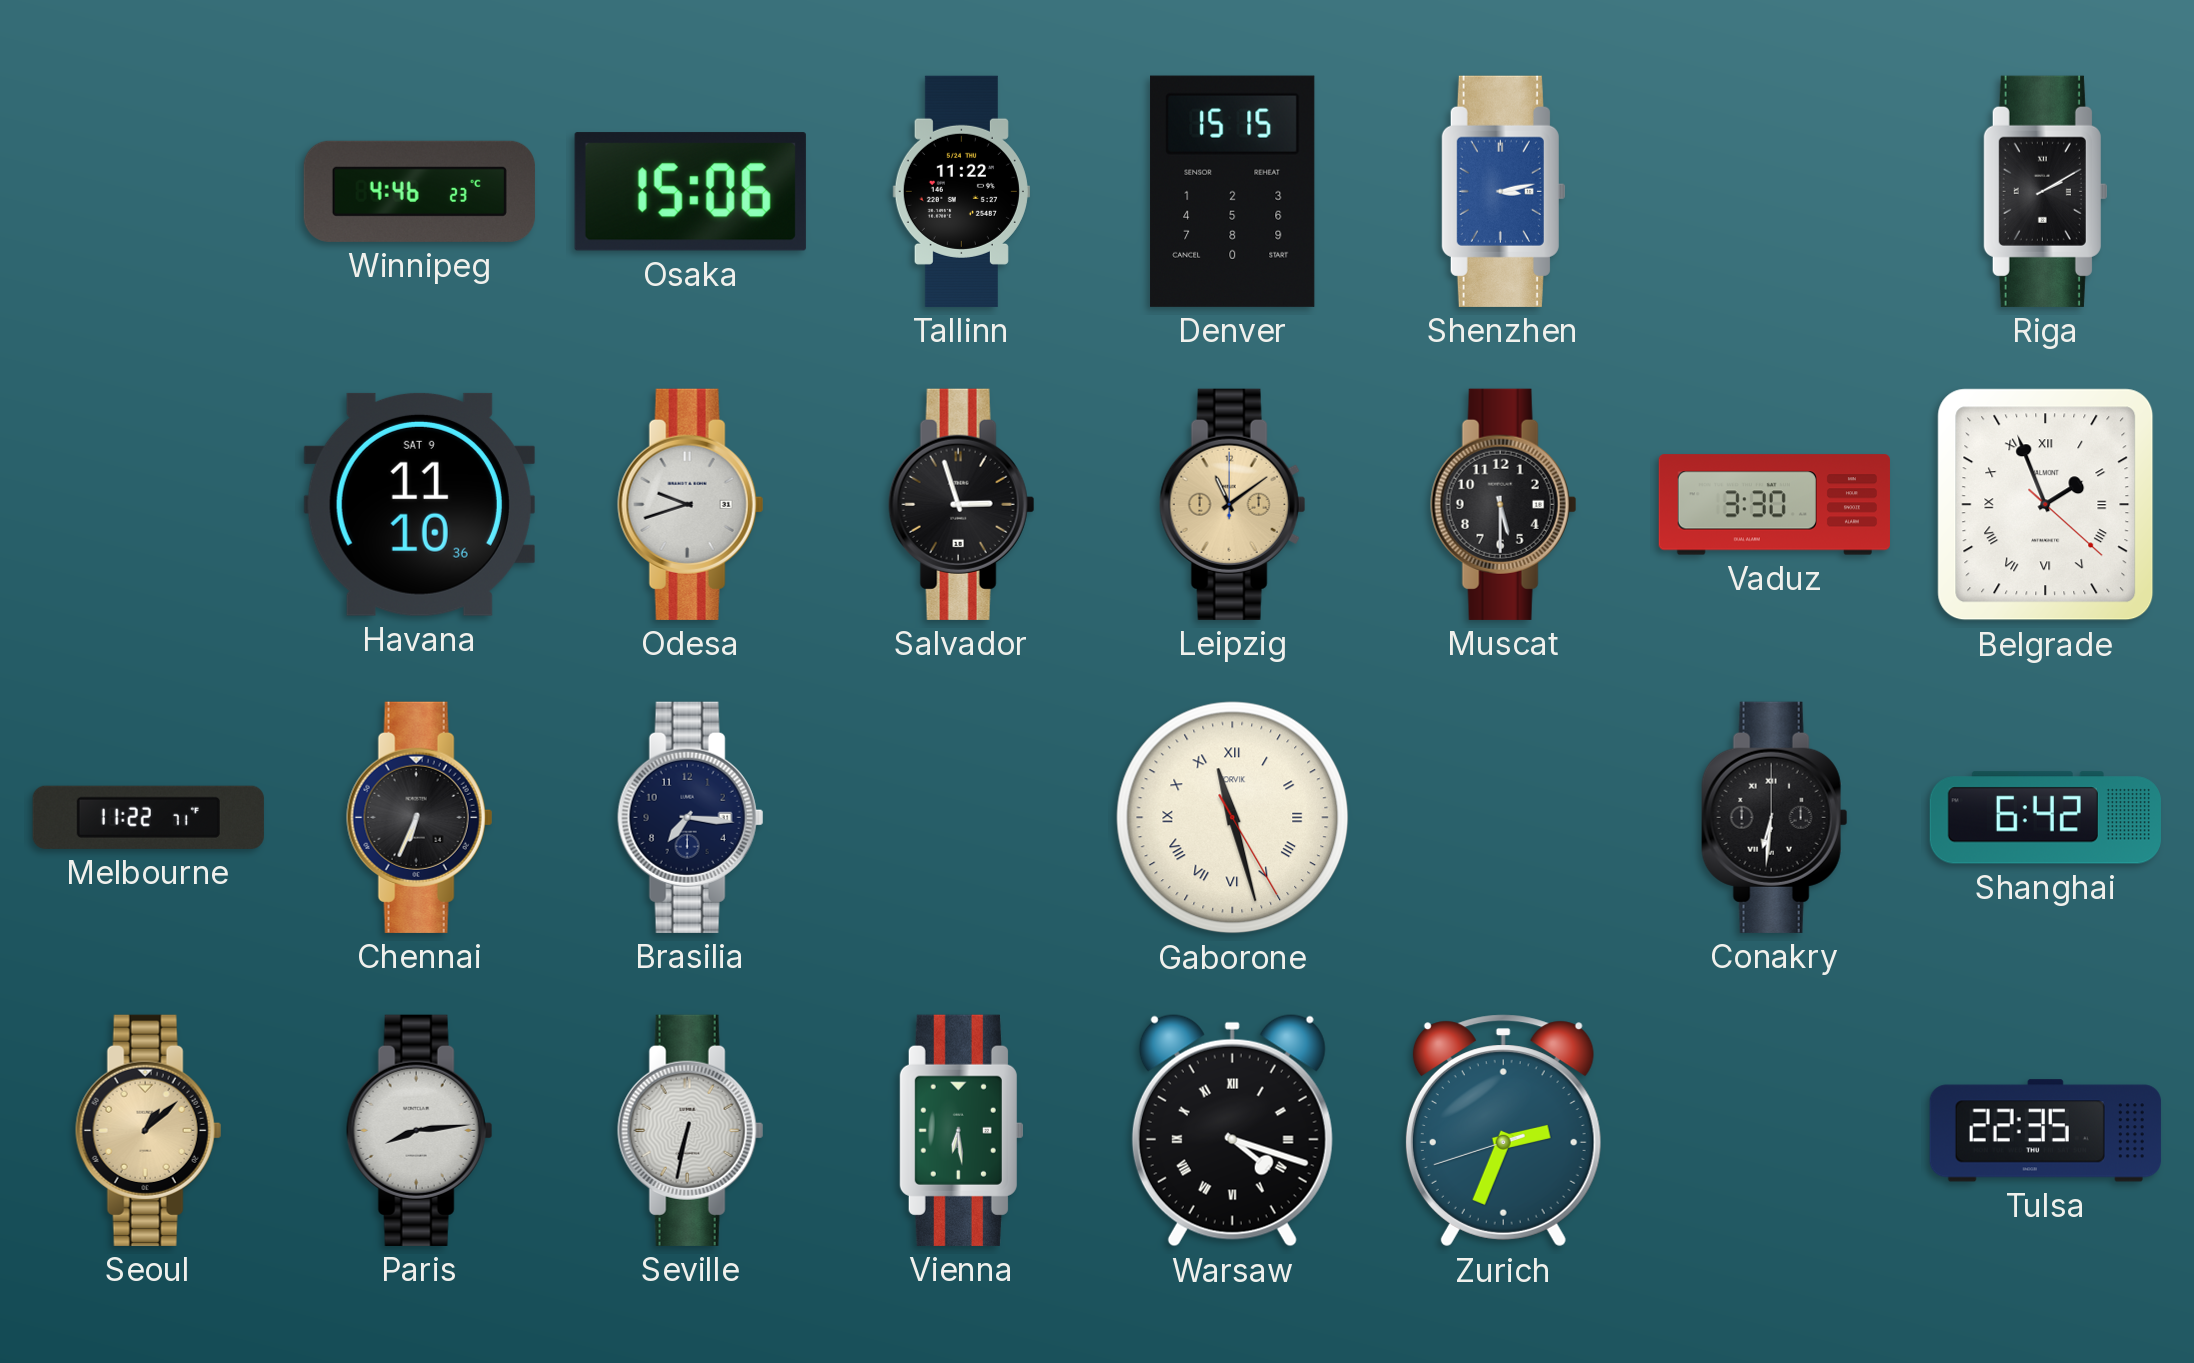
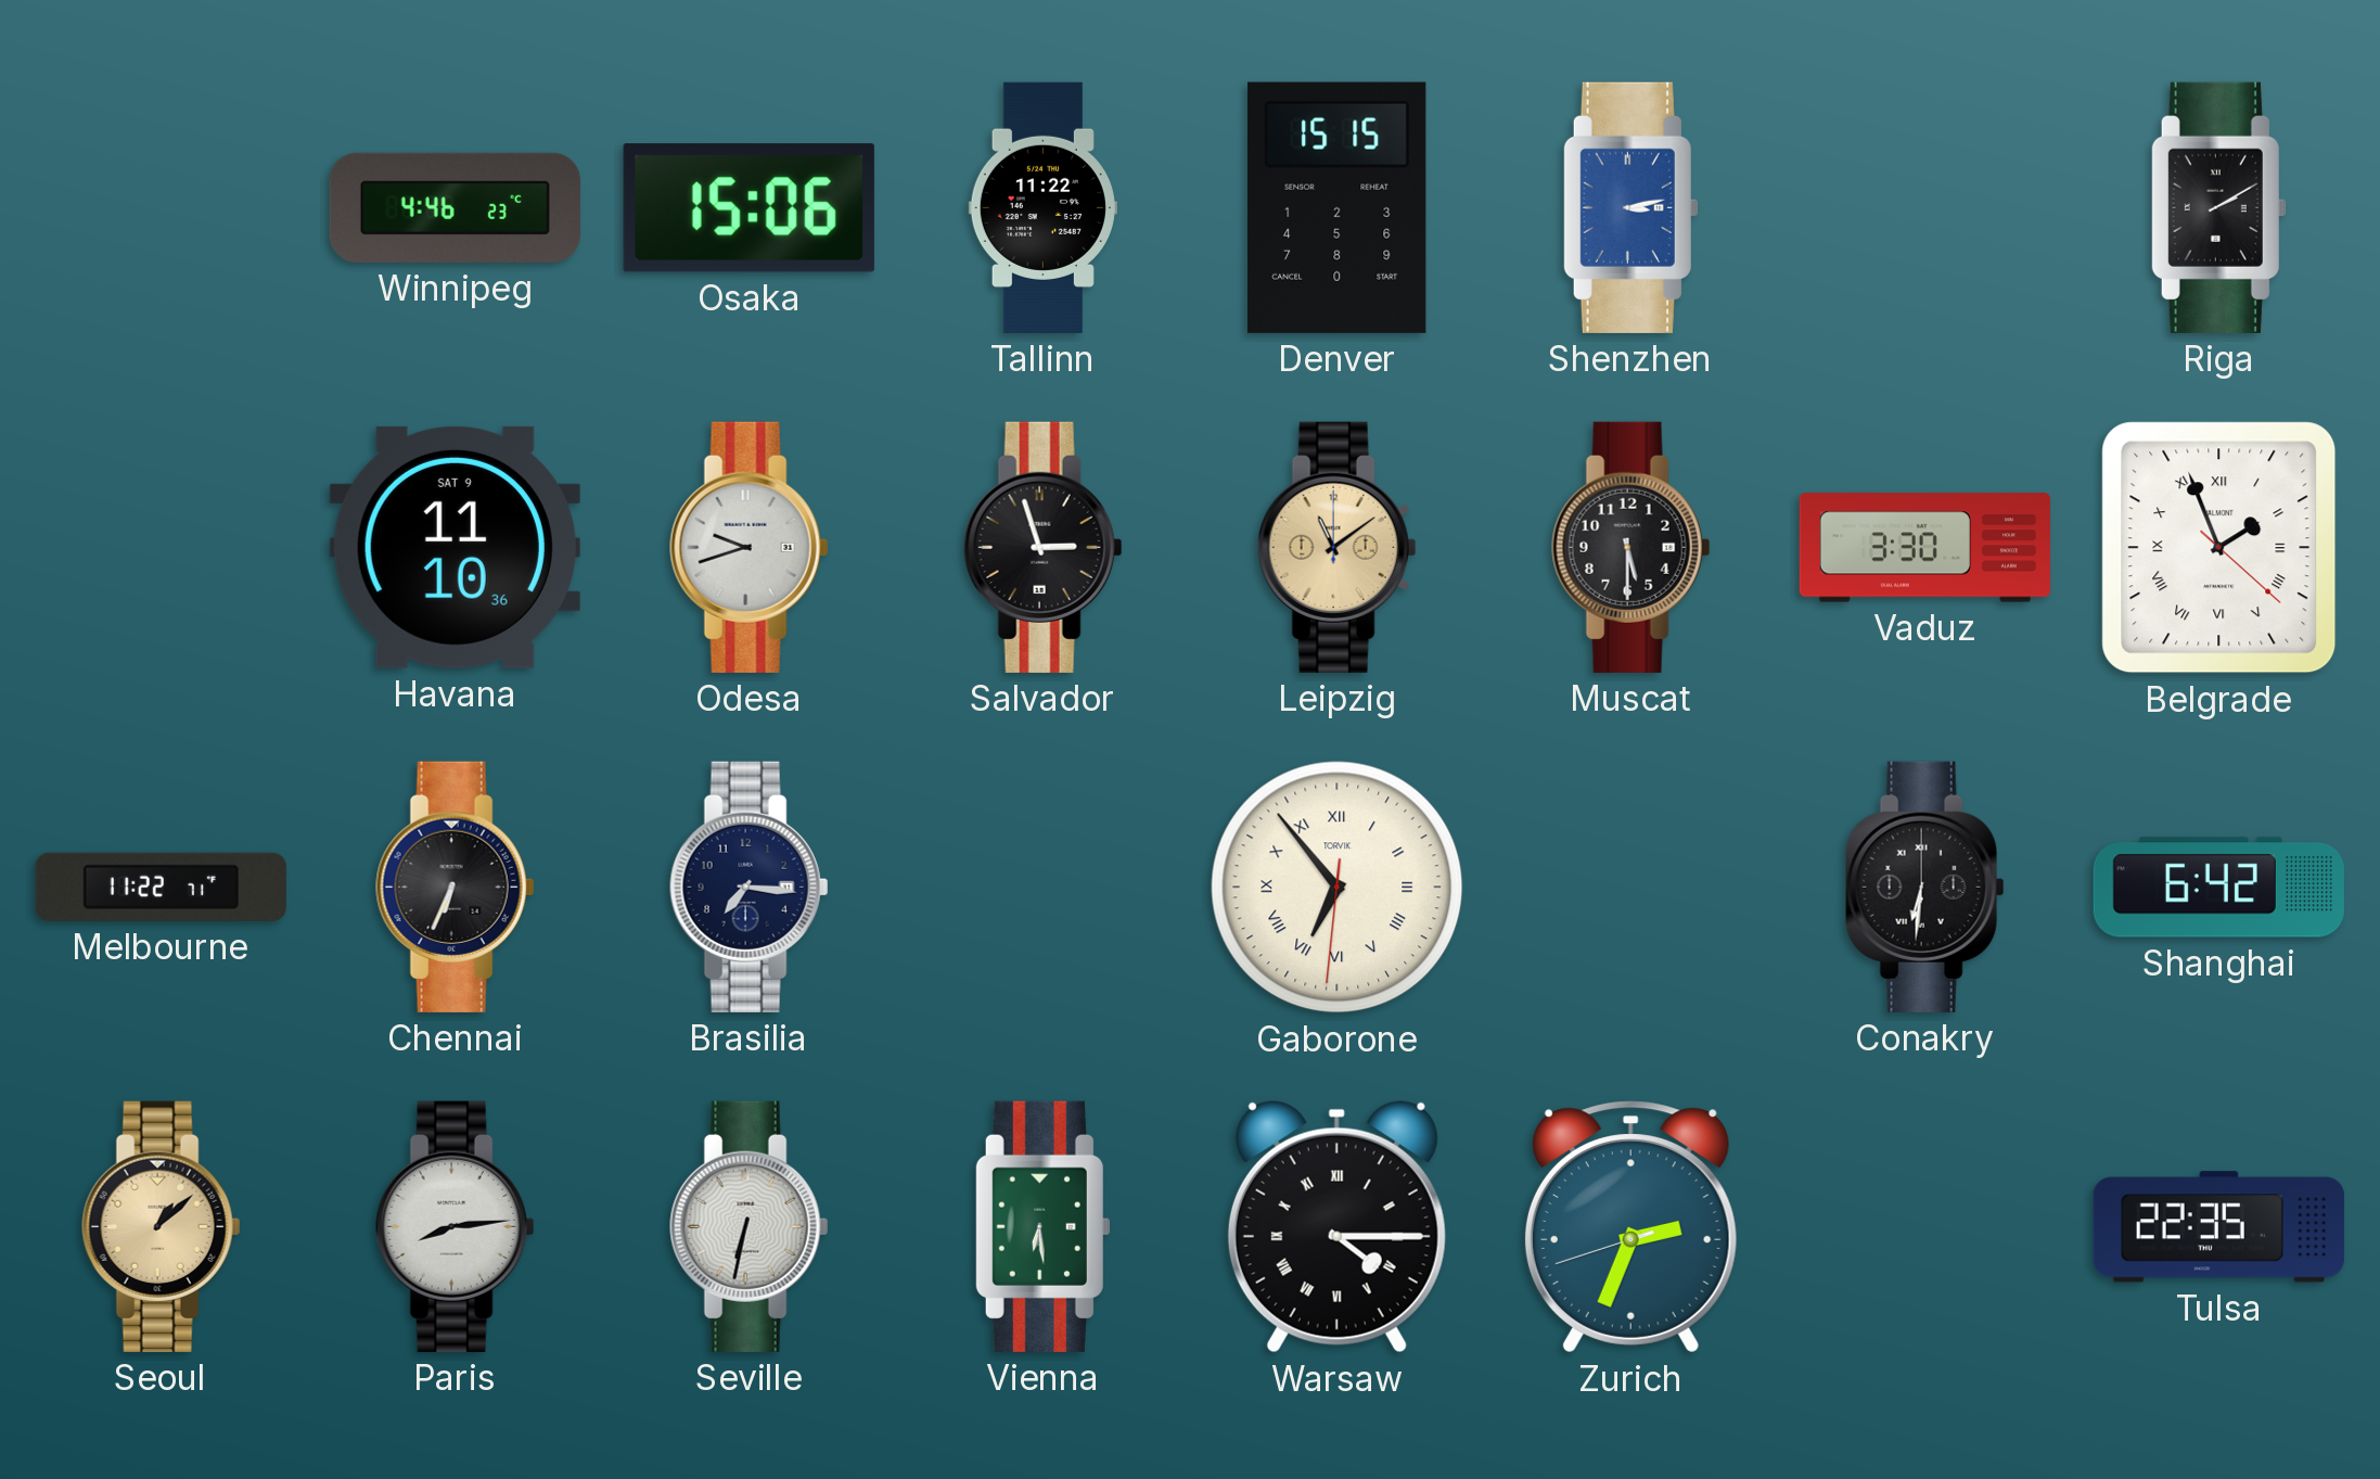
Gaborone: 11:27 -> 6:53
Warsaw: 4:18 -> 4:15
